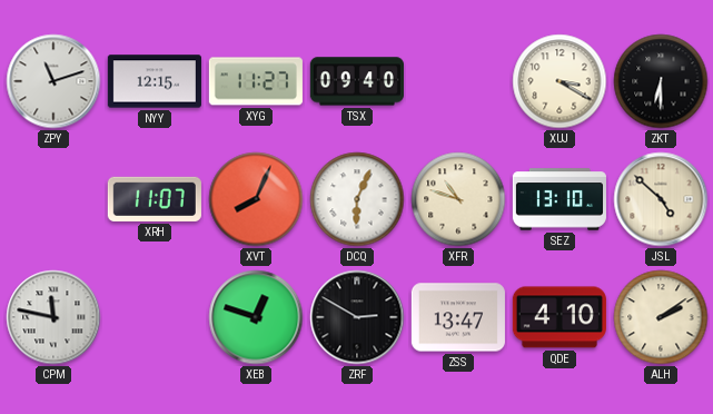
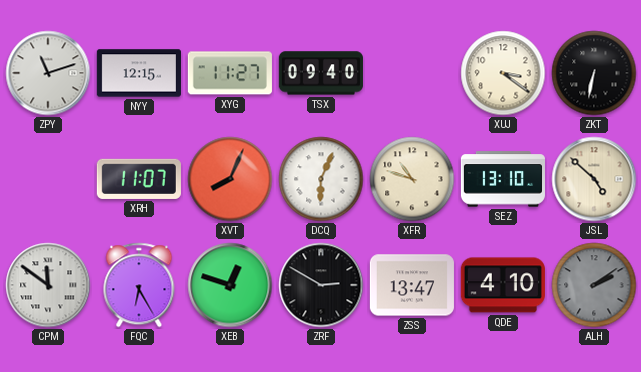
XUJ: 3:20 -> 3:21
ZKT: 6:30 -> 6:32
CPM: 11:47 -> 11:51
FQC: none -> 6:25
ALH dial: cream -> grey
